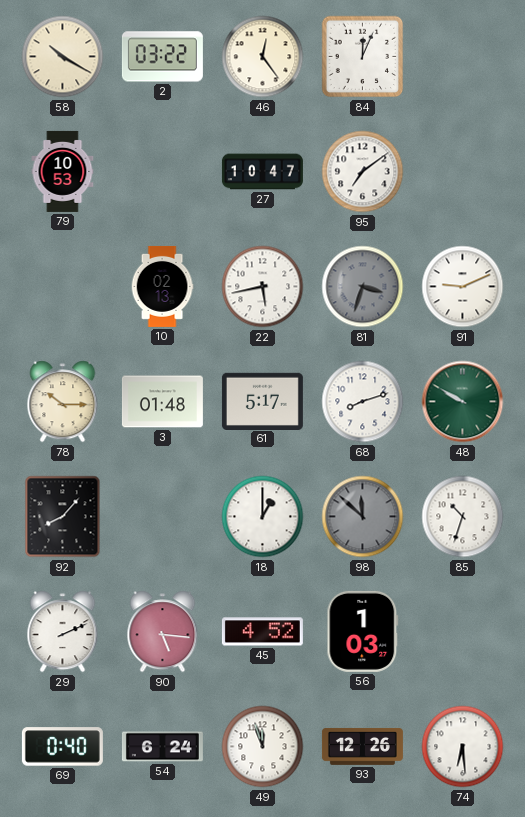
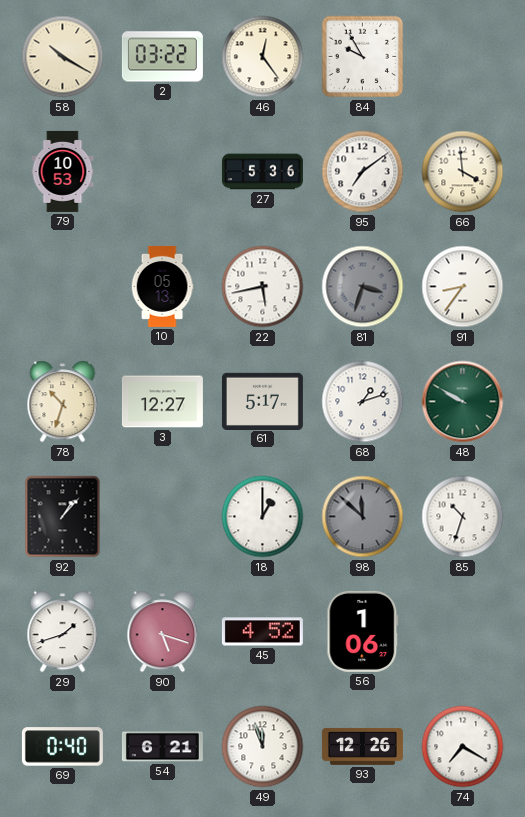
84: 12:04 -> 9:55
27: 10:47 -> 5:36
66: none -> 3:59
10: 02:13 -> 05:13
91: 9:11 -> 8:36
78: 10:15 -> 10:33
3: 01:48 -> 12:27
68: 8:12 -> 1:12
92: 8:07 -> 1:07
29: 2:11 -> 1:42
90: 5:16 -> 5:18
56: 1:03 -> 1:06
54: 6:24 -> 6:21
74: 6:29 -> 7:20
